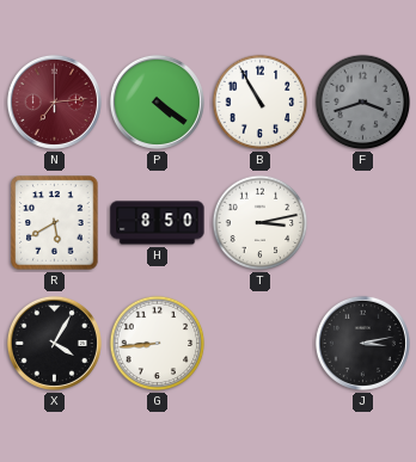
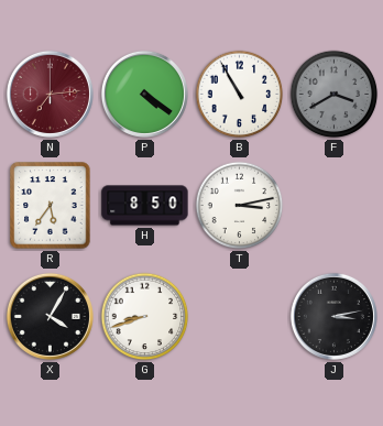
F: 3:42 -> 3:40
R: 5:40 -> 5:36
G: 8:44 -> 8:42
